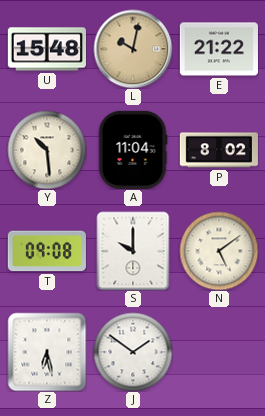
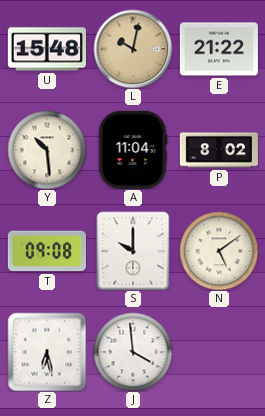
J: 1:51 -> 3:59
